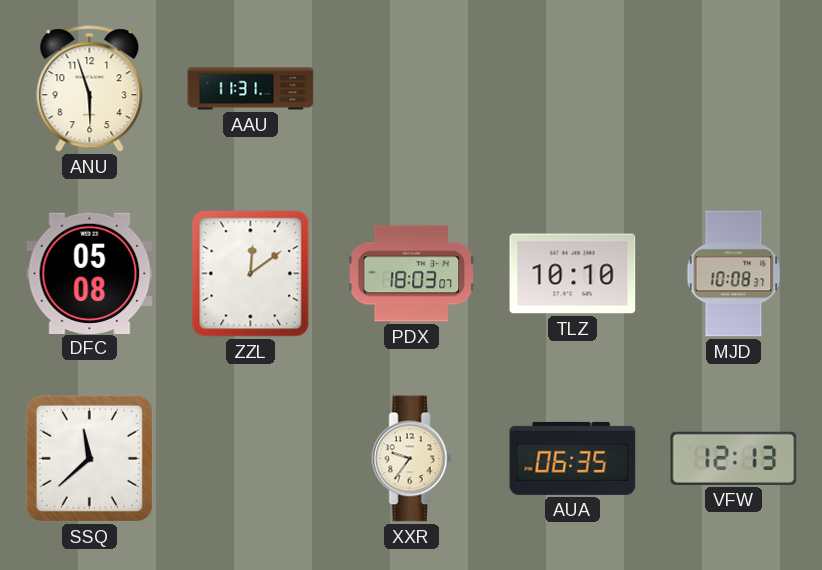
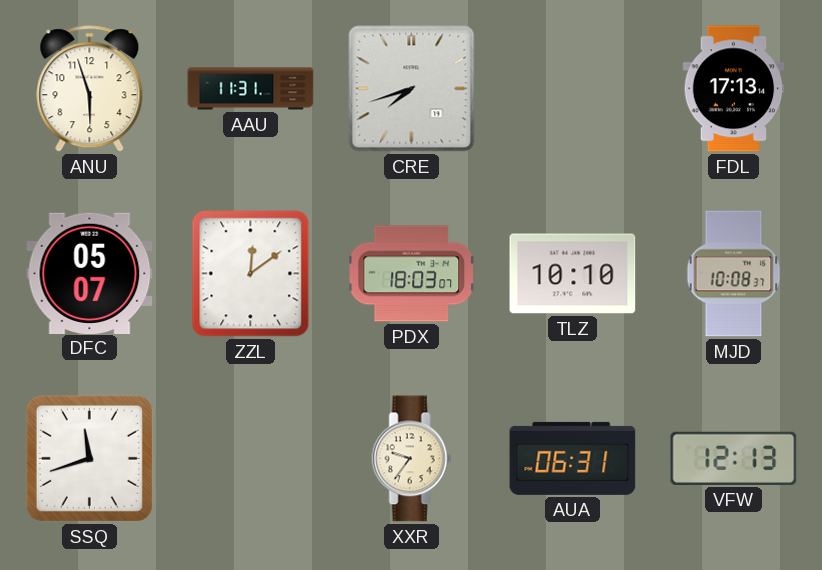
CRE: none -> 7:42
FDL: none -> 17:13
DFC: 05:08 -> 05:07
SSQ: 11:38 -> 11:42
AUA: 06:35 -> 06:31
